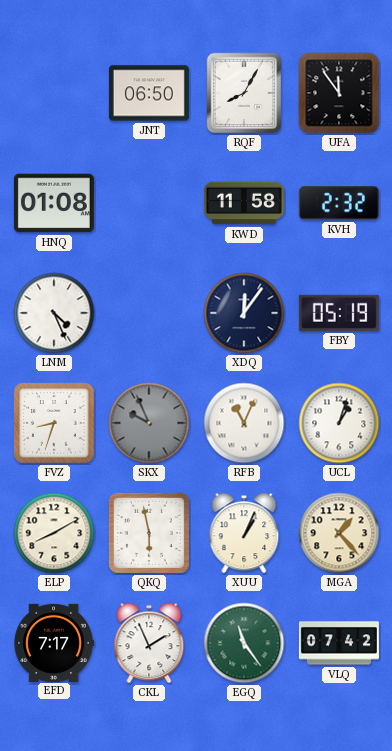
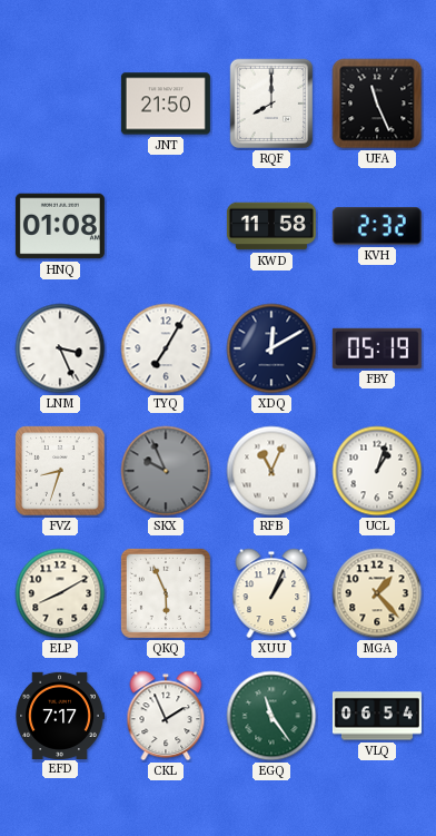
JNT: 06:50 -> 21:50
RQF: 8:05 -> 8:00
UFA: 11:54 -> 11:26
LNM: 4:26 -> 3:26
TYQ: none -> 7:05
XDQ: 12:06 -> 12:10
QKQ: 5:58 -> 5:56
VLQ: 07:42 -> 06:54
